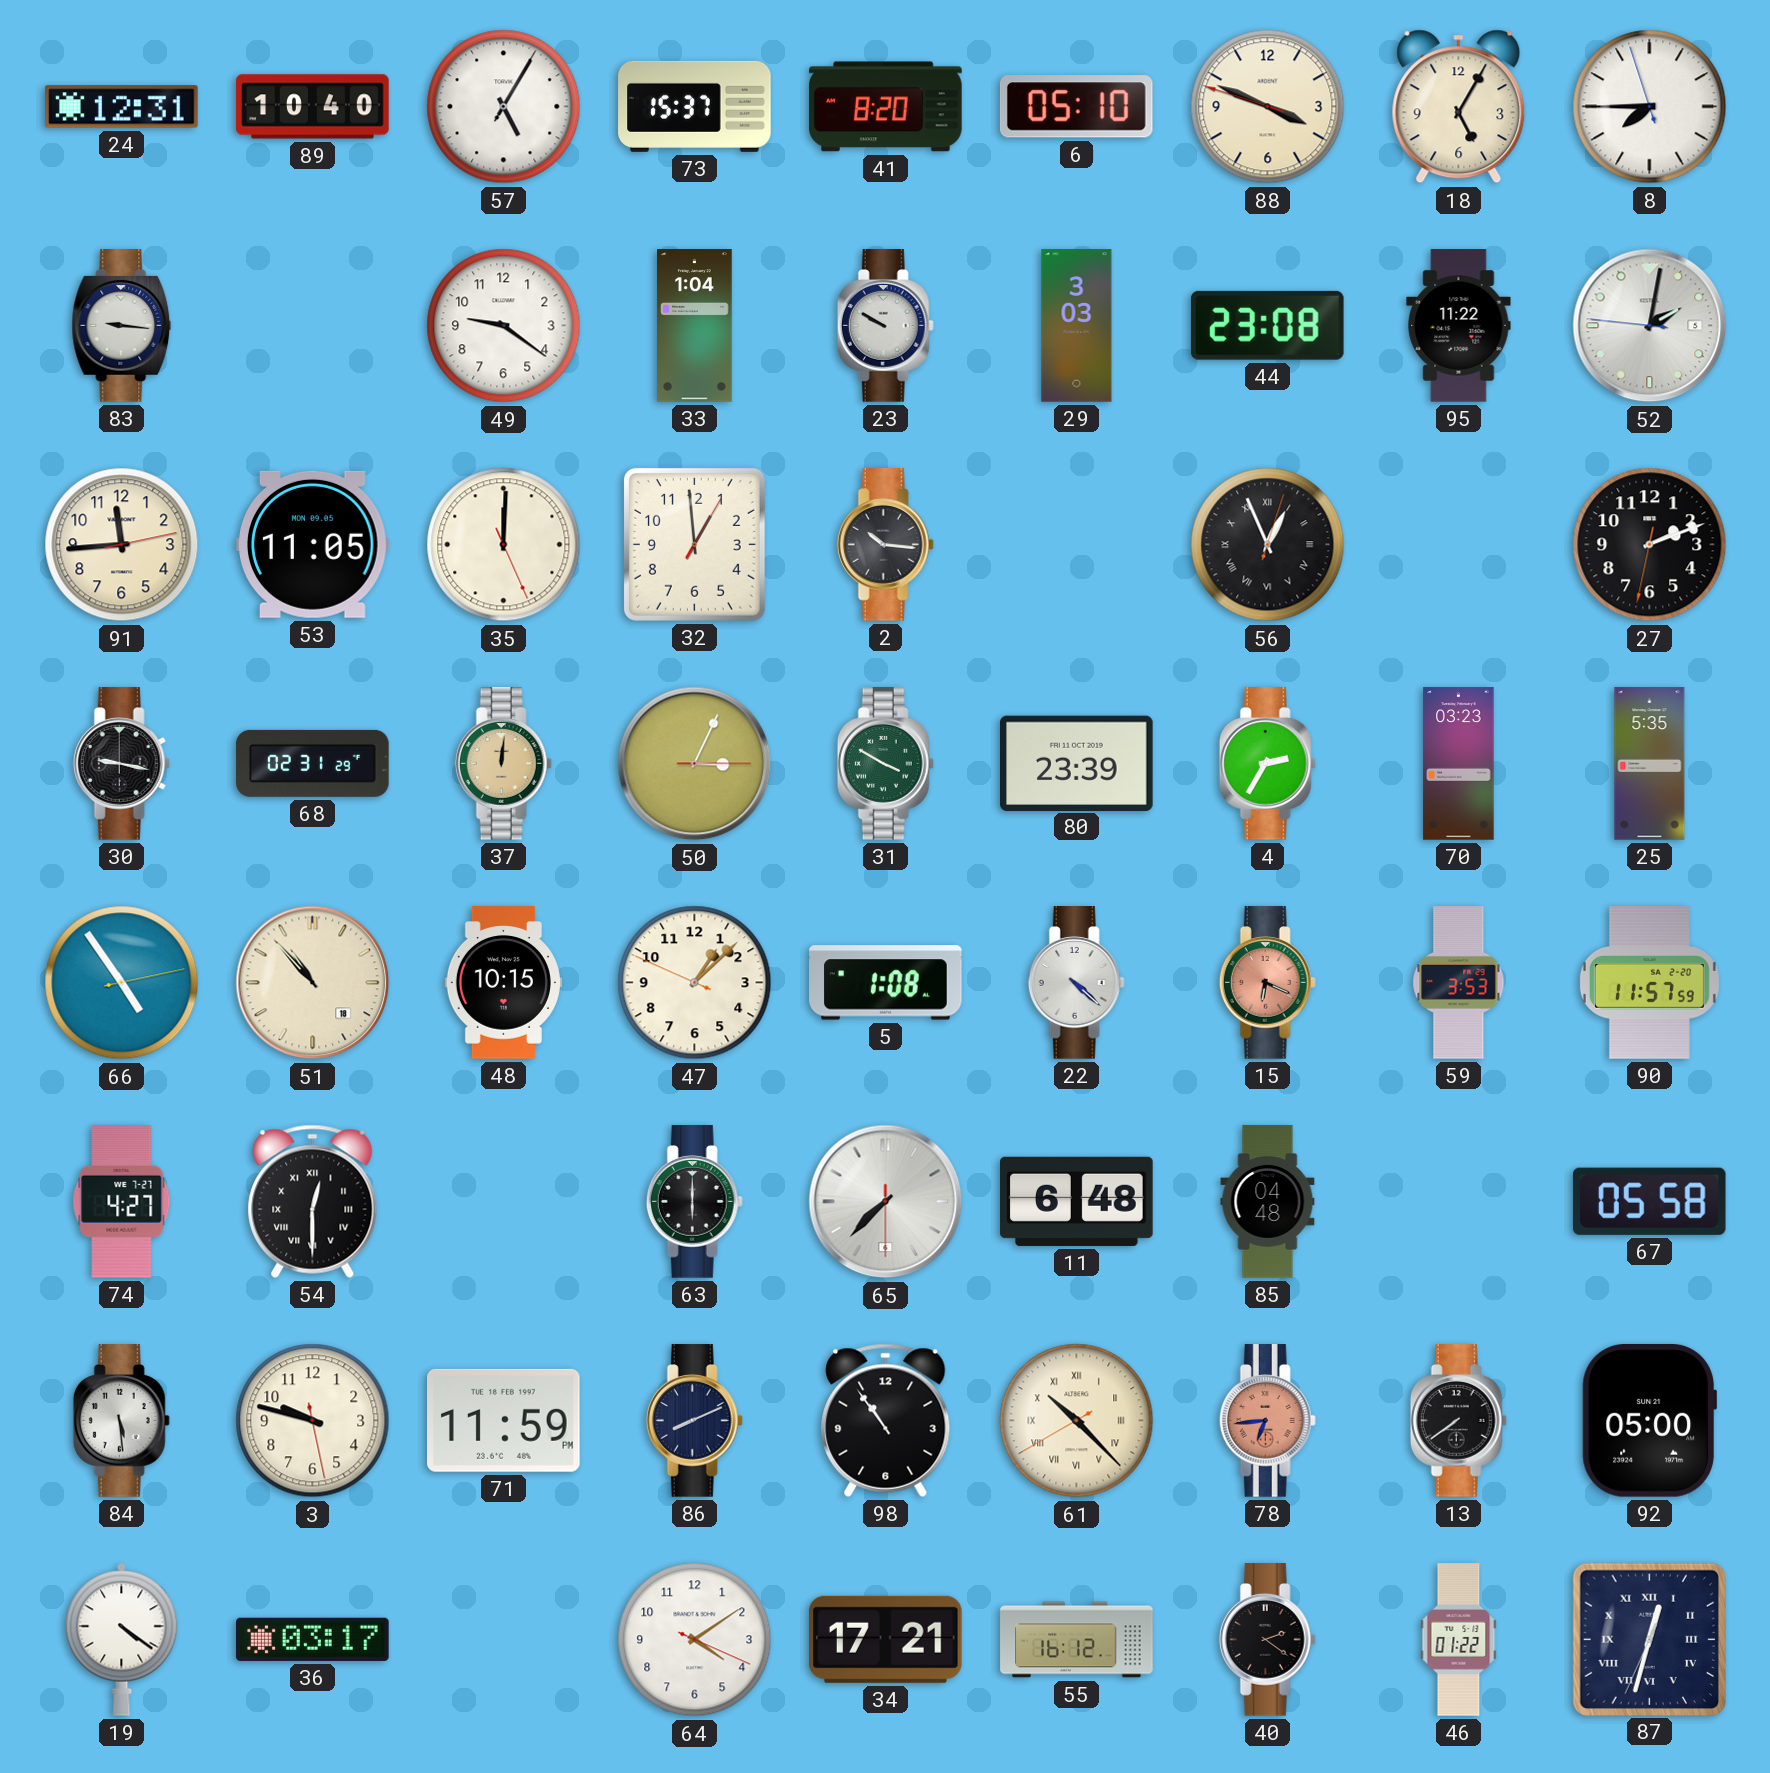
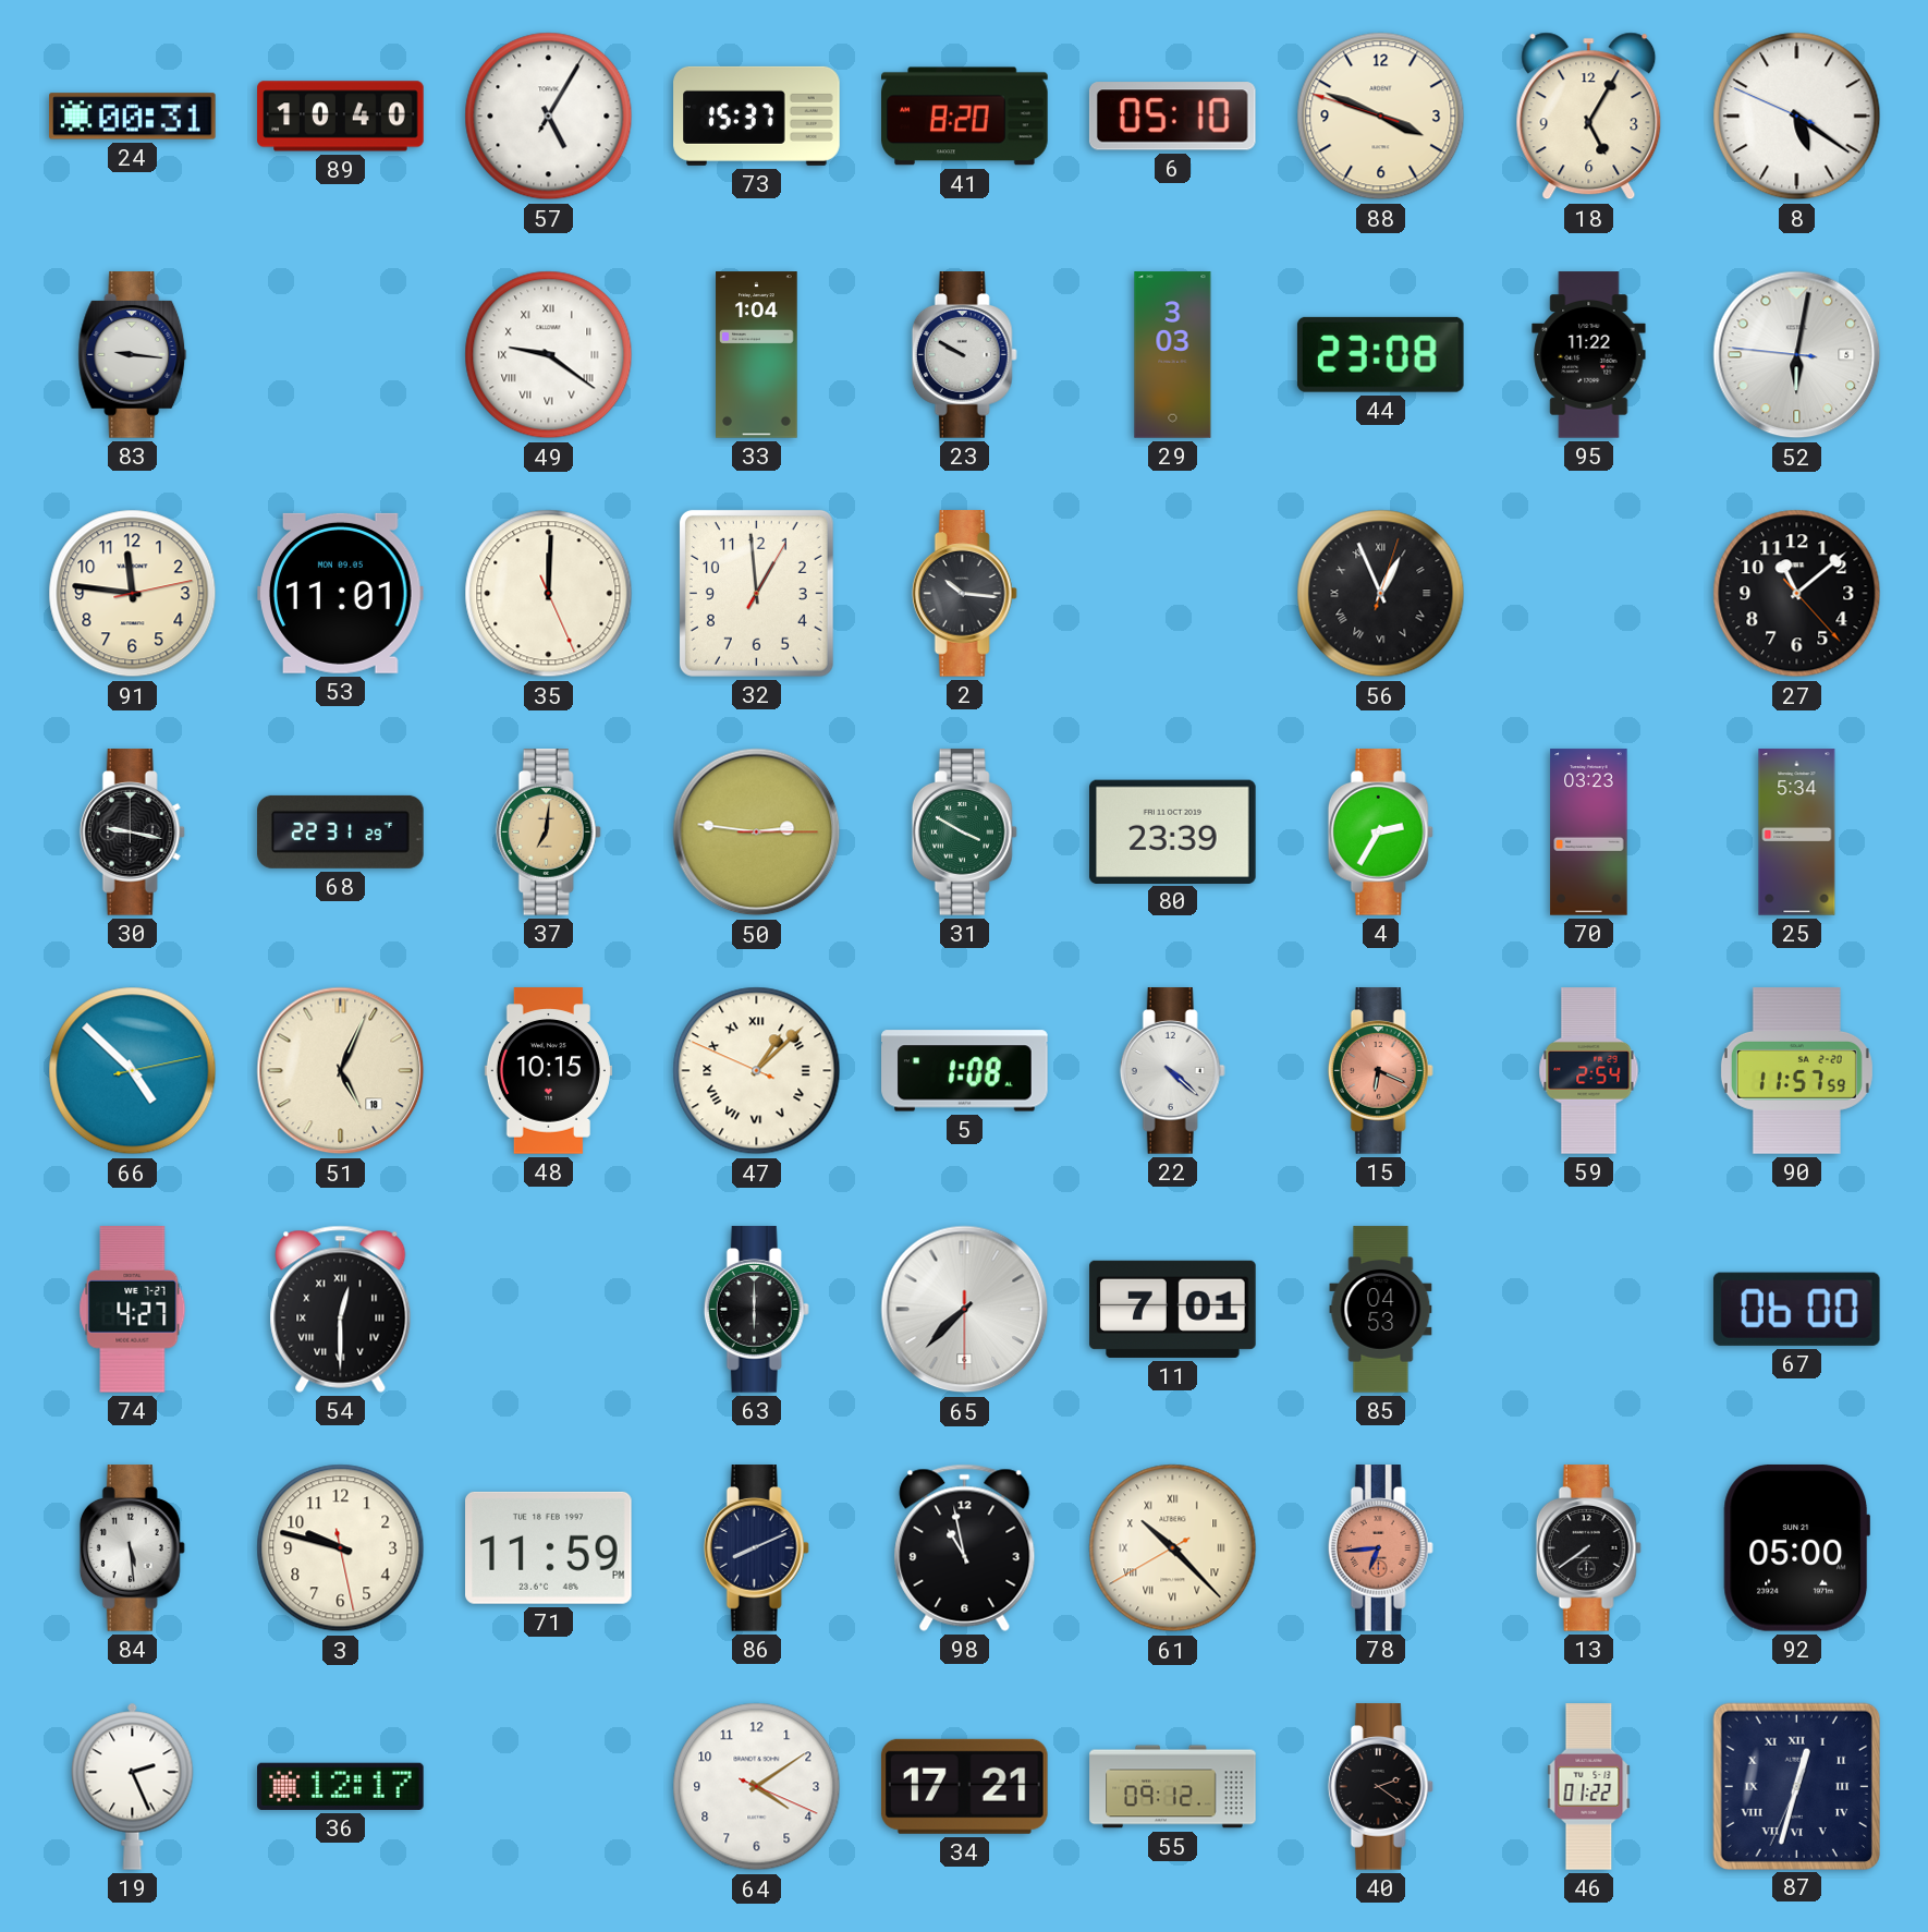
24: 12:31 -> 00:31
8: 7:44 -> 5:20
49 numerals: Arabic -> Roman
52: 2:01 -> 6:01
91: 11:44 -> 11:46
53: 11:05 -> 11:01
27: 2:11 -> 11:08
68: 02:31 -> 22:31
37: 12:01 -> 7:01
50: 3:04 -> 2:46
25: 5:35 -> 5:34
66: 4:54 -> 4:52
51: 10:53 -> 5:04
47 numerals: Arabic -> Roman
59: 3:53 -> 2:54
11: 6:48 -> 7:01
85: 04:48 -> 04:53
67: 05:58 -> 06:00
98: 10:54 -> 10:58
19: 4:21 -> 2:26
36: 03:17 -> 12:17
55: 16:12 -> 09:12
